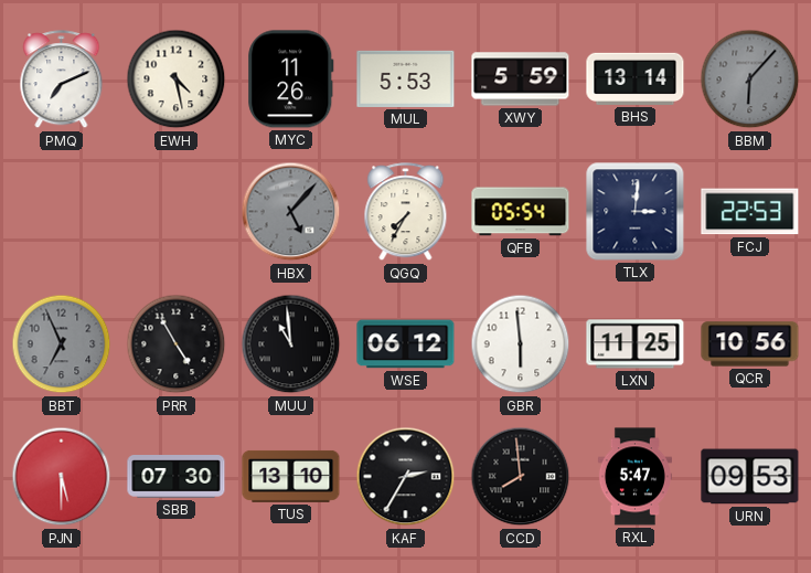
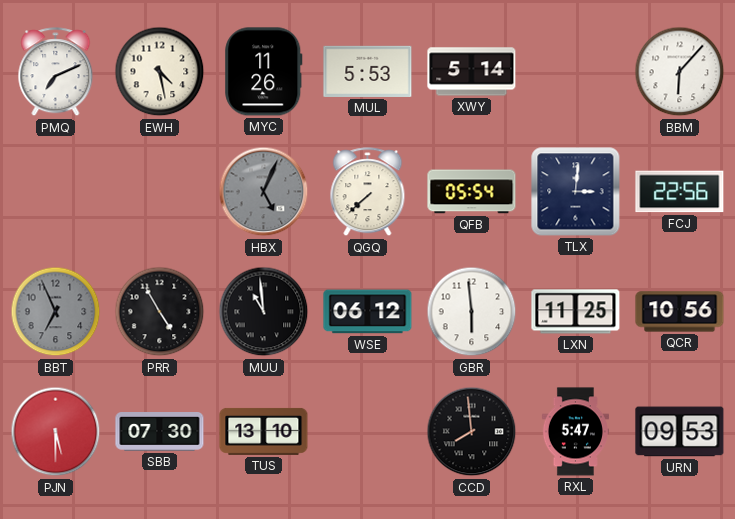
XWY: 5:59 -> 5:14
BHS: 13:14 -> none
BBM dial: grey -> white
HBX: 5:07 -> 5:04
QGQ: 7:35 -> 7:38
FCJ: 22:53 -> 22:56
KAF: 2:35 -> none
